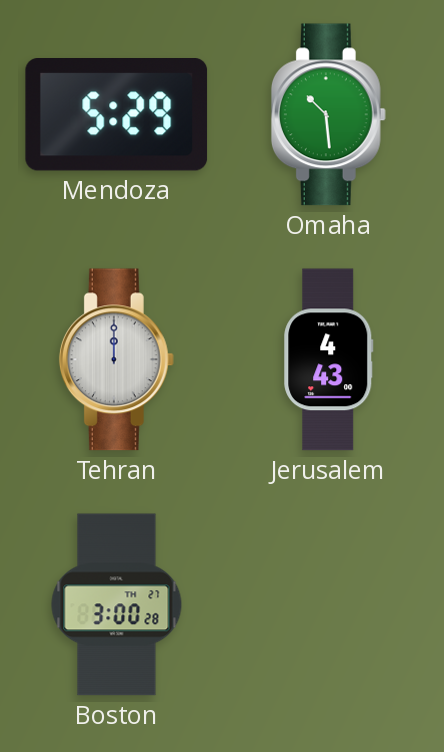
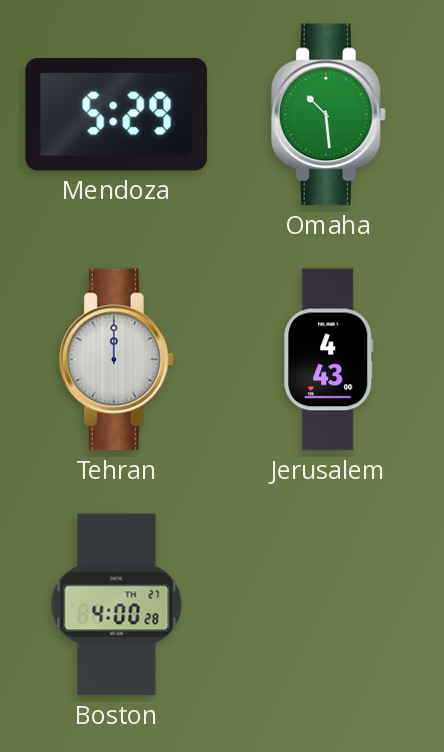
Boston: 3:00 -> 4:00
